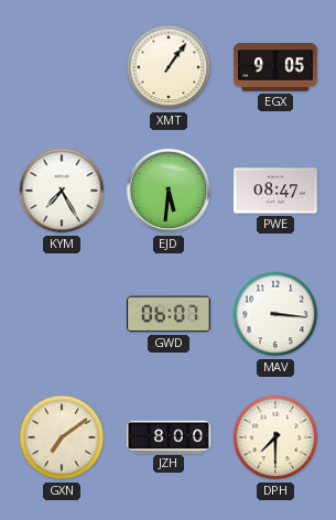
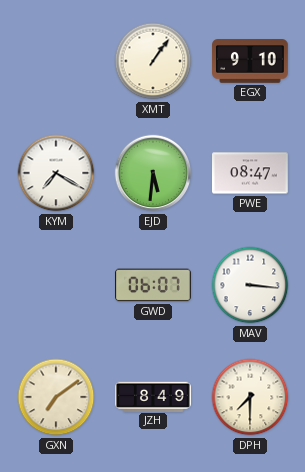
EGX: 9:05 -> 9:10
KYM: 7:25 -> 7:20
JZH: 8:00 -> 8:49
